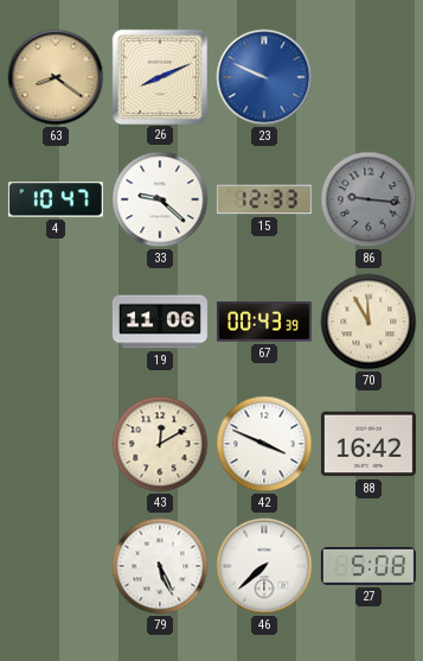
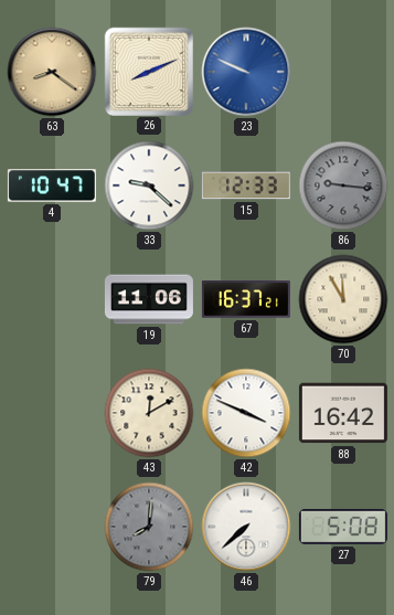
67: 00:43 -> 16:37
79: 5:26 -> 8:01
79 dial: white -> grey
